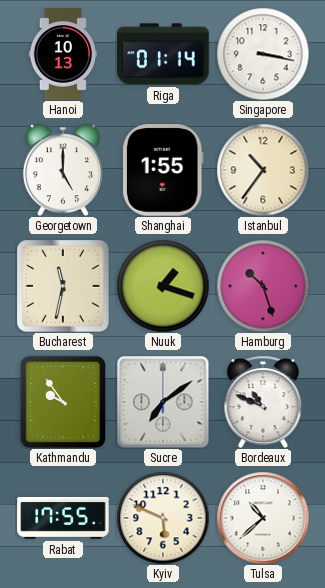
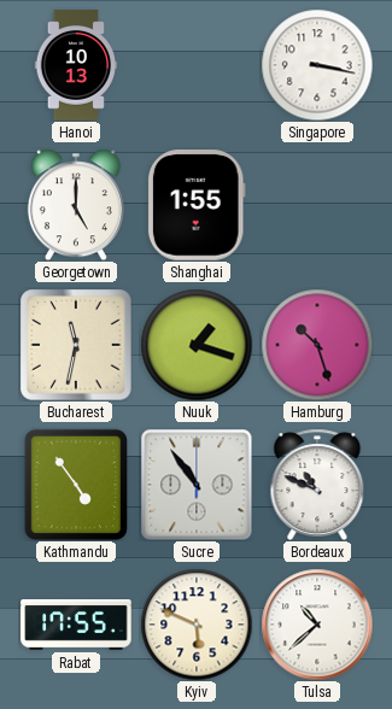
Riga: 01:14 -> none
Istanbul: 10:36 -> none
Kathmandu: 9:54 -> 4:54
Sucre: 7:09 -> 10:54
